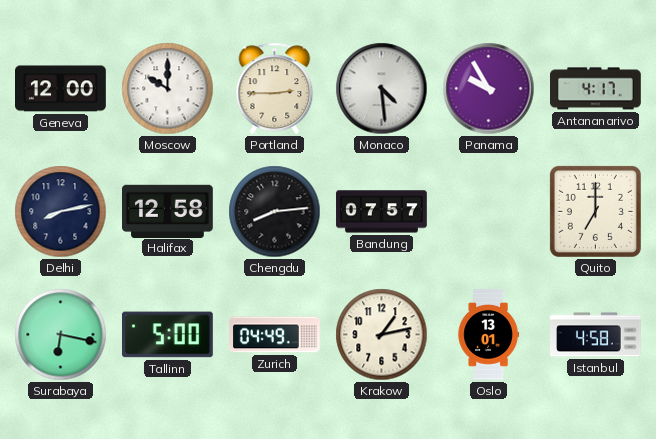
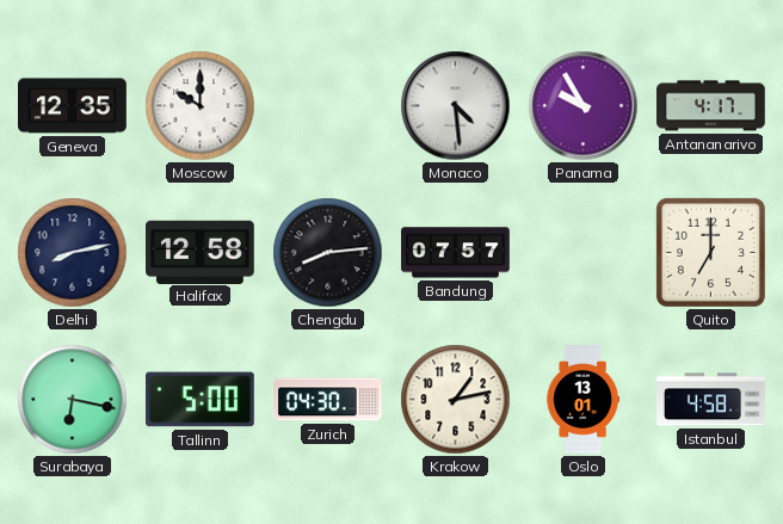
Geneva: 12:00 -> 12:35
Portland: 2:45 -> none
Zurich: 04:49 -> 04:30
